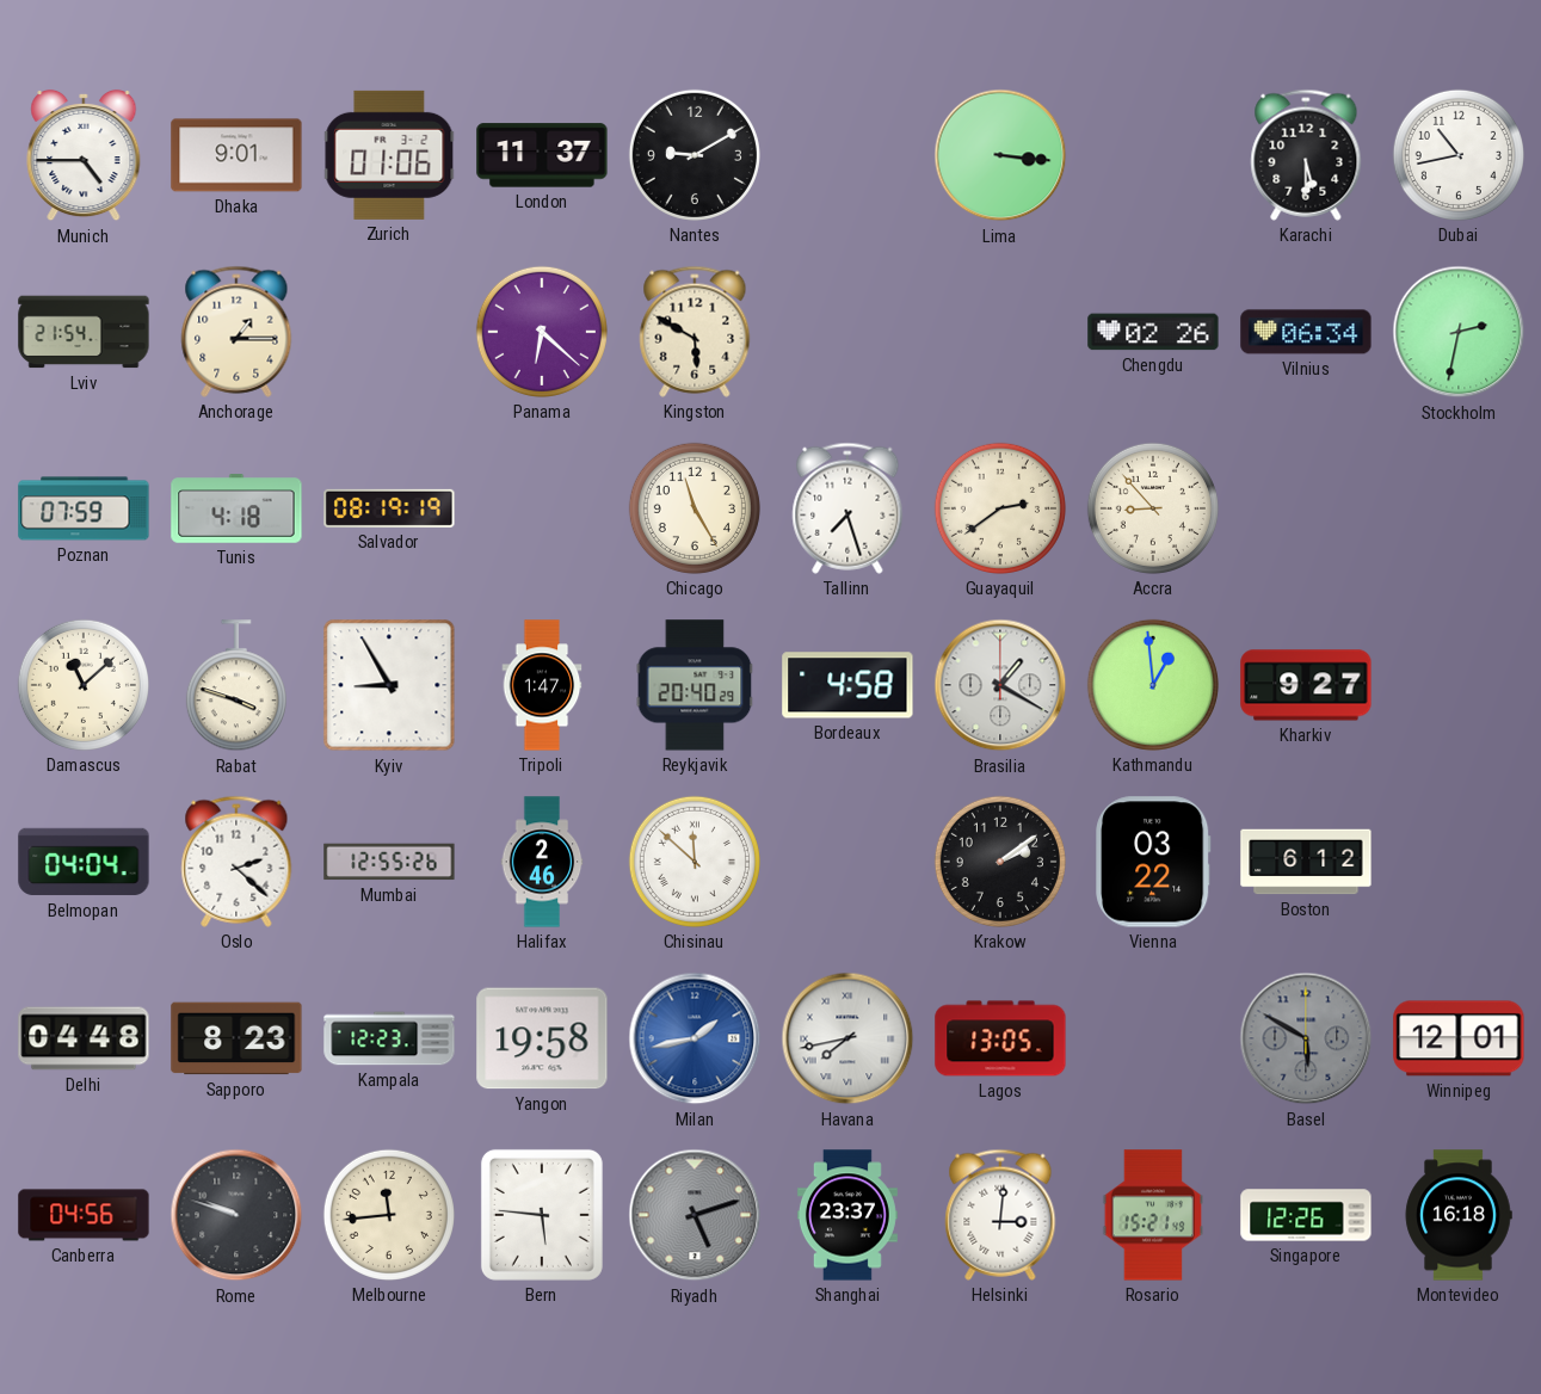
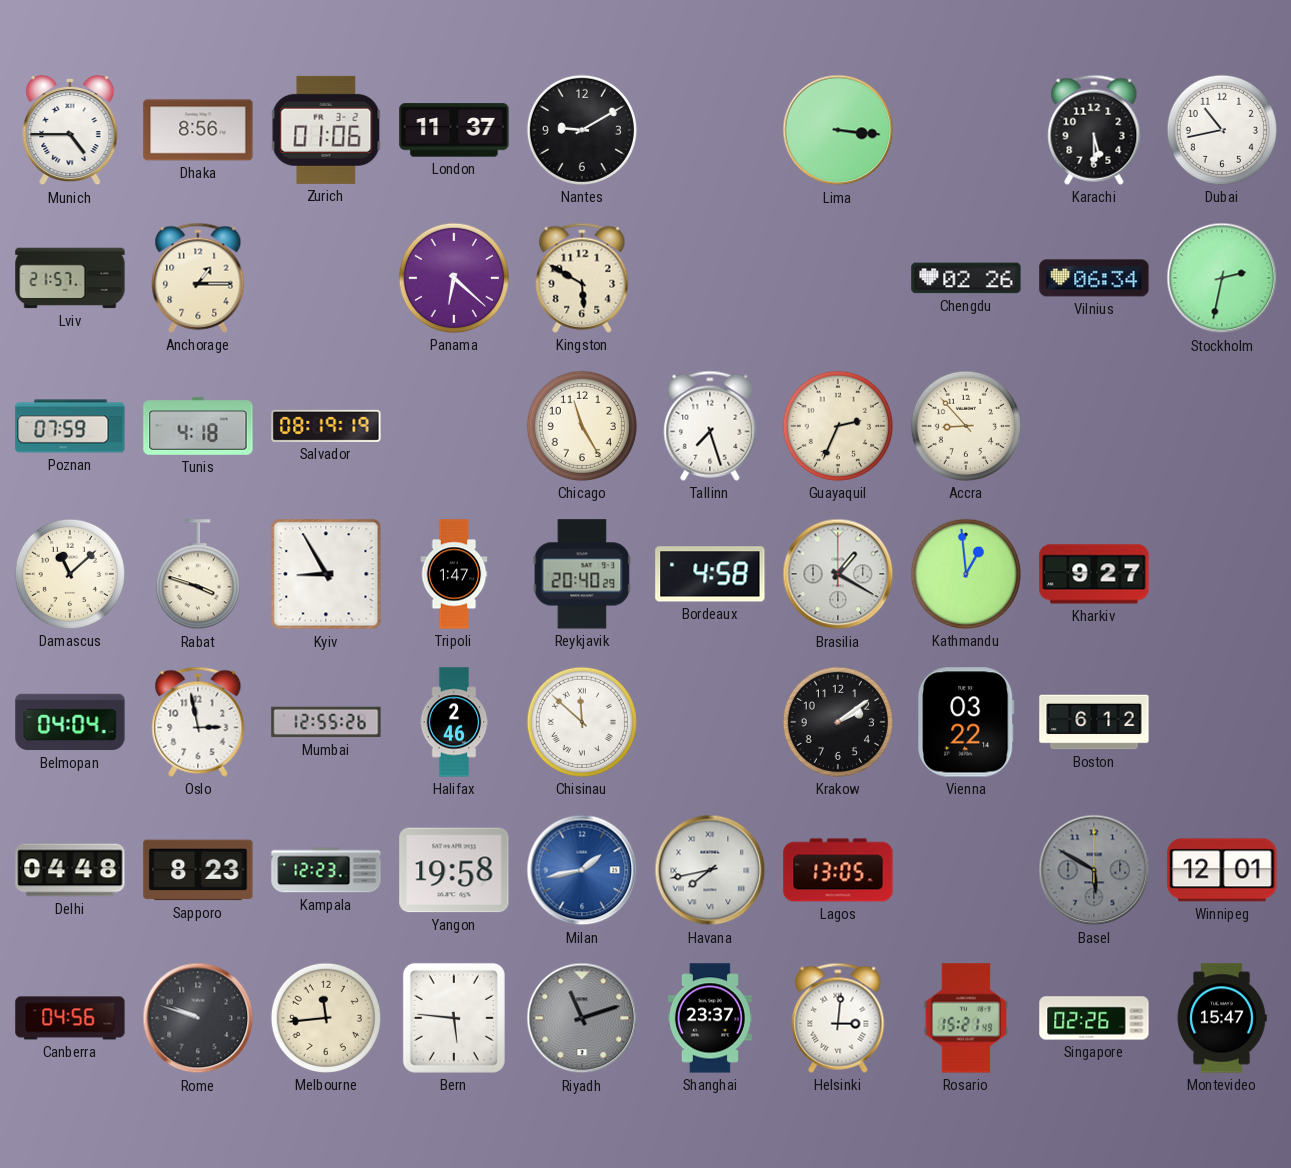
Dhaka: 9:01 -> 8:56
Lviv: 21:54 -> 21:57
Guayaquil: 2:39 -> 2:34
Oslo: 2:22 -> 2:58
Riyadh: 5:12 -> 11:12
Singapore: 12:26 -> 02:26
Montevideo: 16:18 -> 15:47
